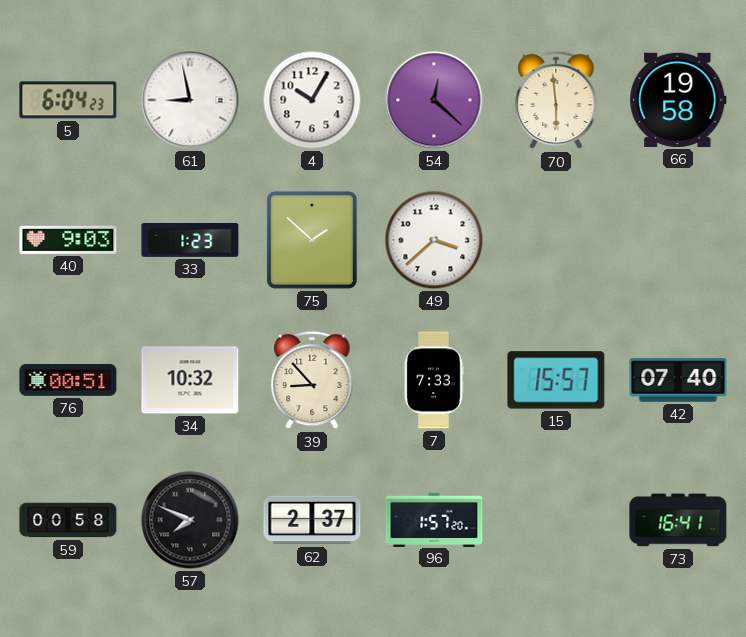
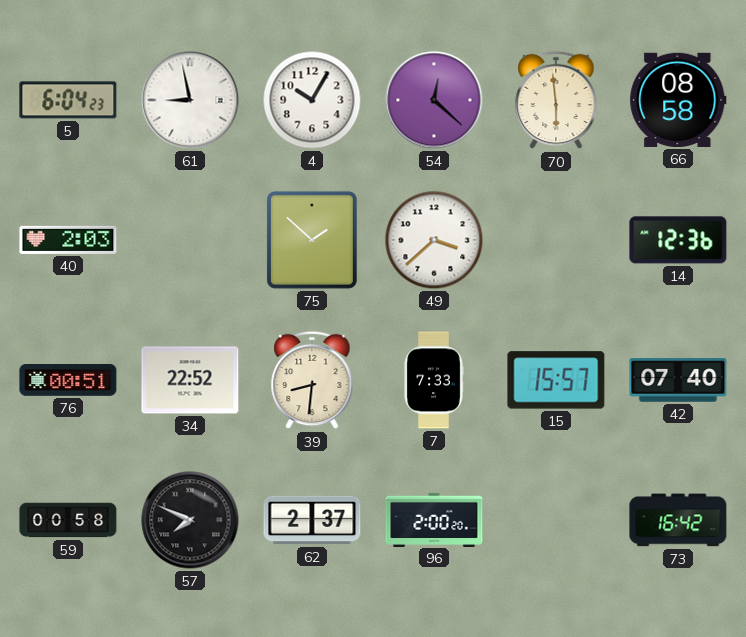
66: 19:58 -> 08:58
40: 9:03 -> 2:03
33: 1:23 -> none
14: none -> 12:36
34: 10:32 -> 22:52
39: 8:53 -> 8:31
96: 1:57 -> 2:00
73: 16:41 -> 16:42
